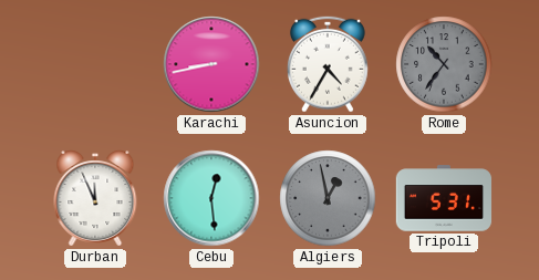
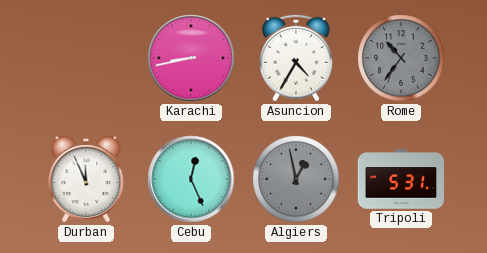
Cebu: 12:29 -> 12:26
